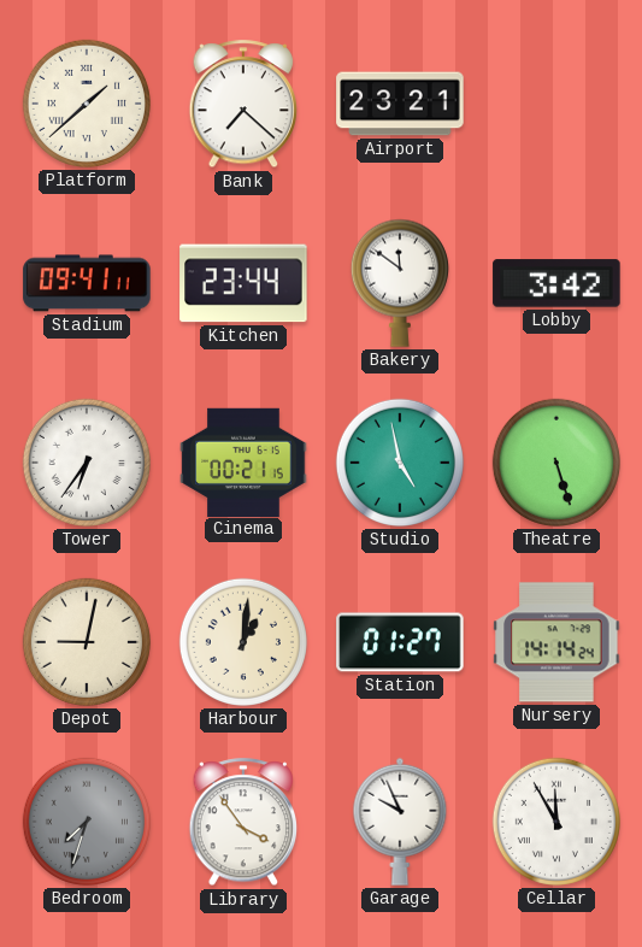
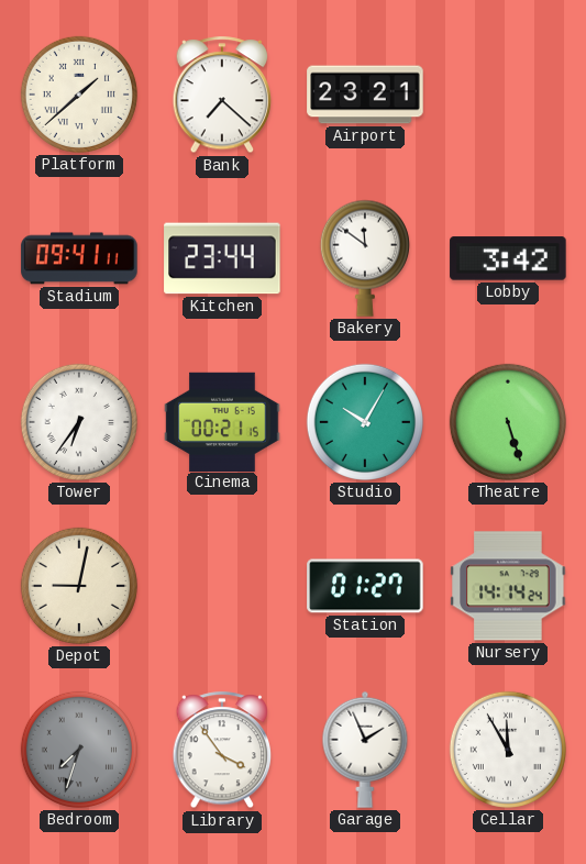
Studio: 4:58 -> 10:05
Harbour: 1:01 -> none
Garage: 9:56 -> 1:56
